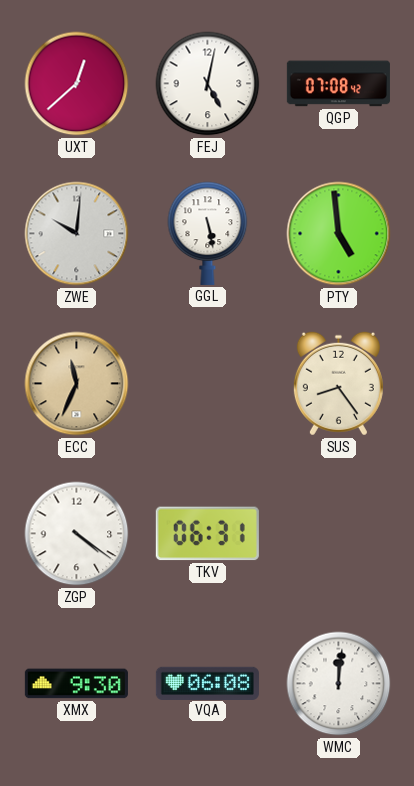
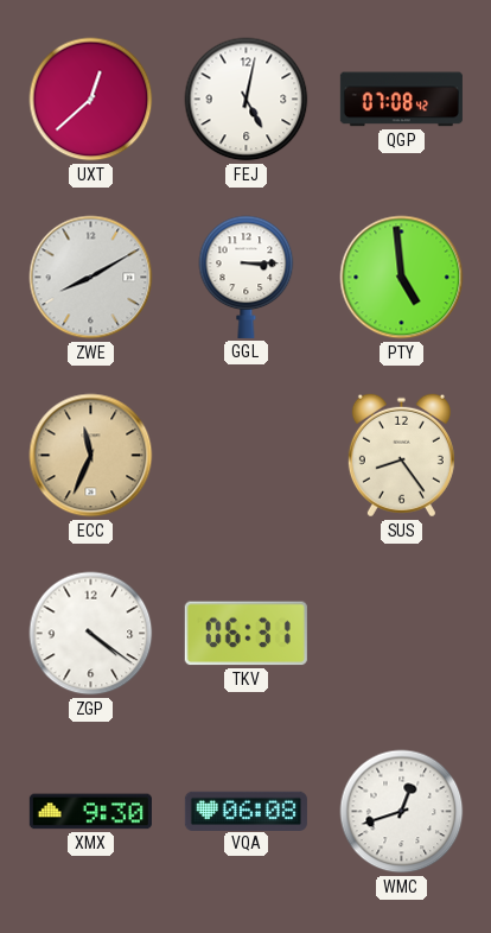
ZWE: 10:01 -> 8:10
GGL: 5:28 -> 3:15
WMC: 12:01 -> 12:42
